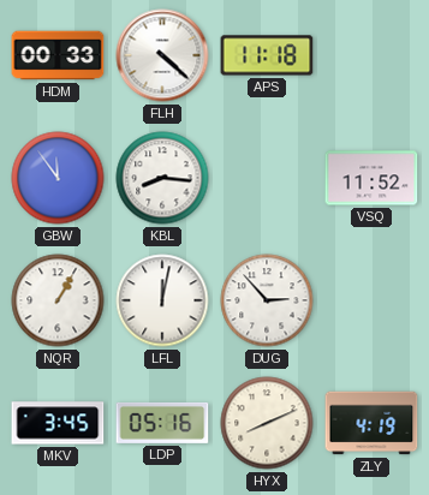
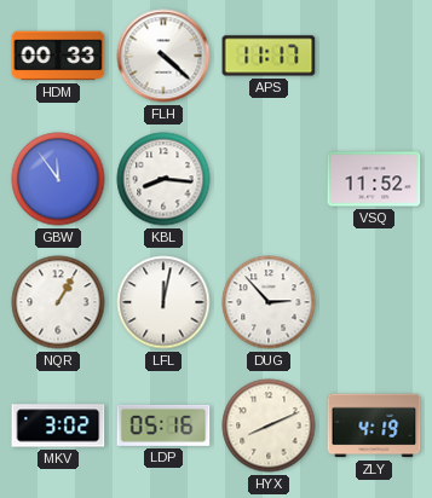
APS: 11:18 -> 11:17
MKV: 3:45 -> 3:02
